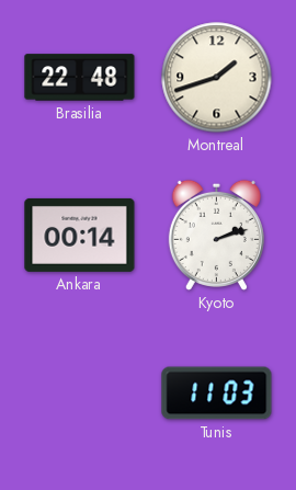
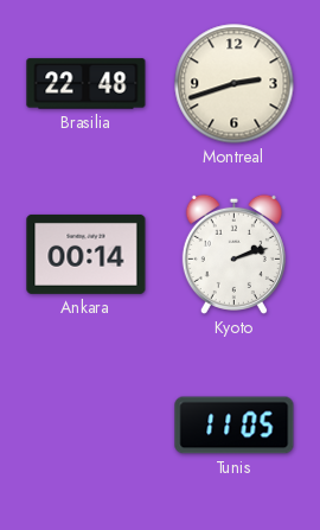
Montreal: 1:42 -> 2:42
Tunis: 11:03 -> 11:05
